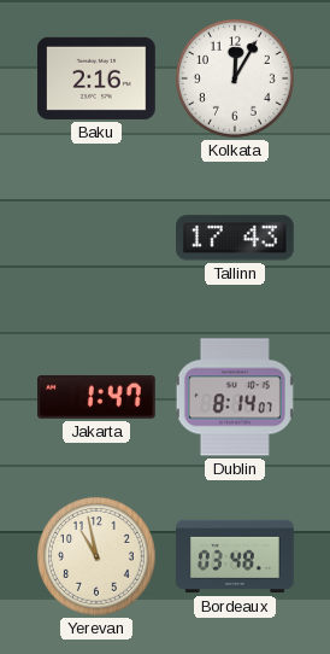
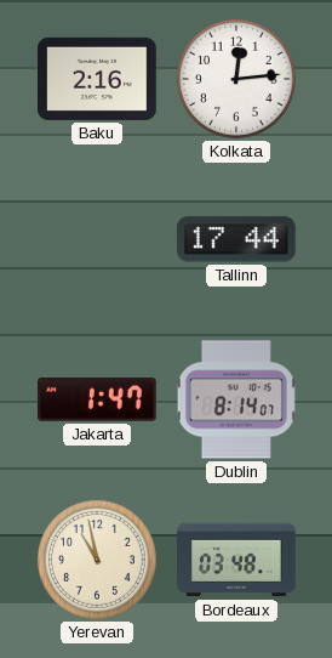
Kolkata: 12:05 -> 12:14
Tallinn: 17:43 -> 17:44
